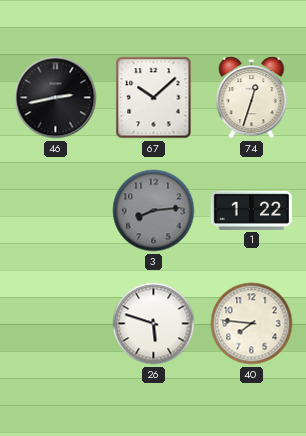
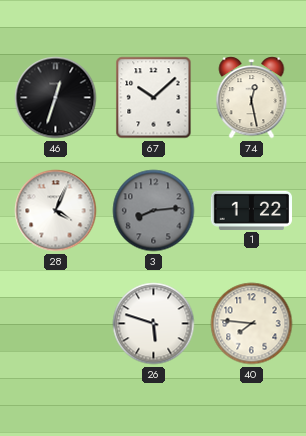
46: 2:43 -> 12:33
74: 12:33 -> 12:28
28: none -> 4:04
